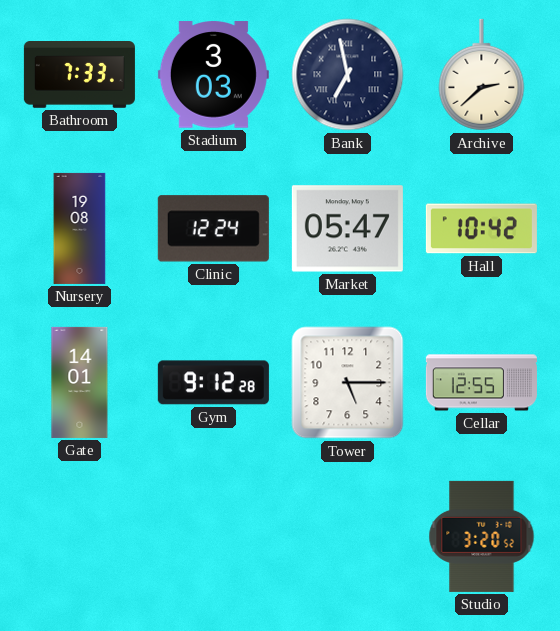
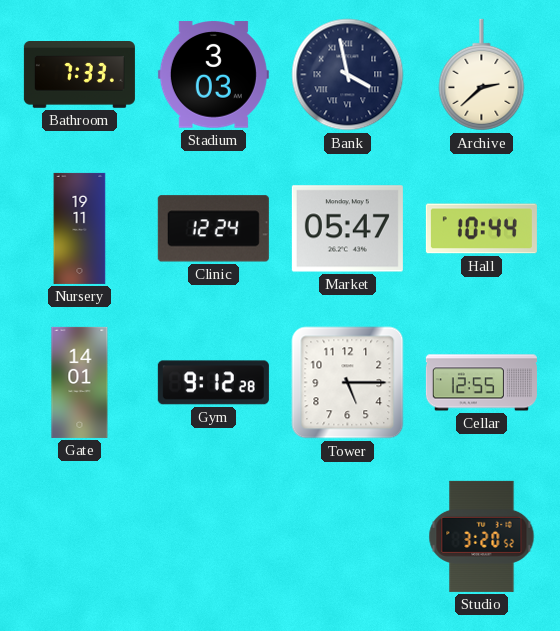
Bank: 6:58 -> 3:58
Nursery: 19:08 -> 19:11
Hall: 10:42 -> 10:44
